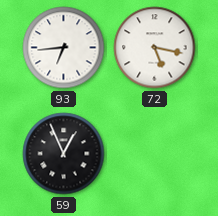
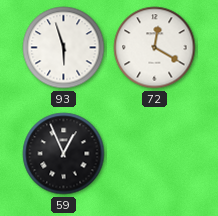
93: 6:44 -> 5:57
72: 5:17 -> 12:20
